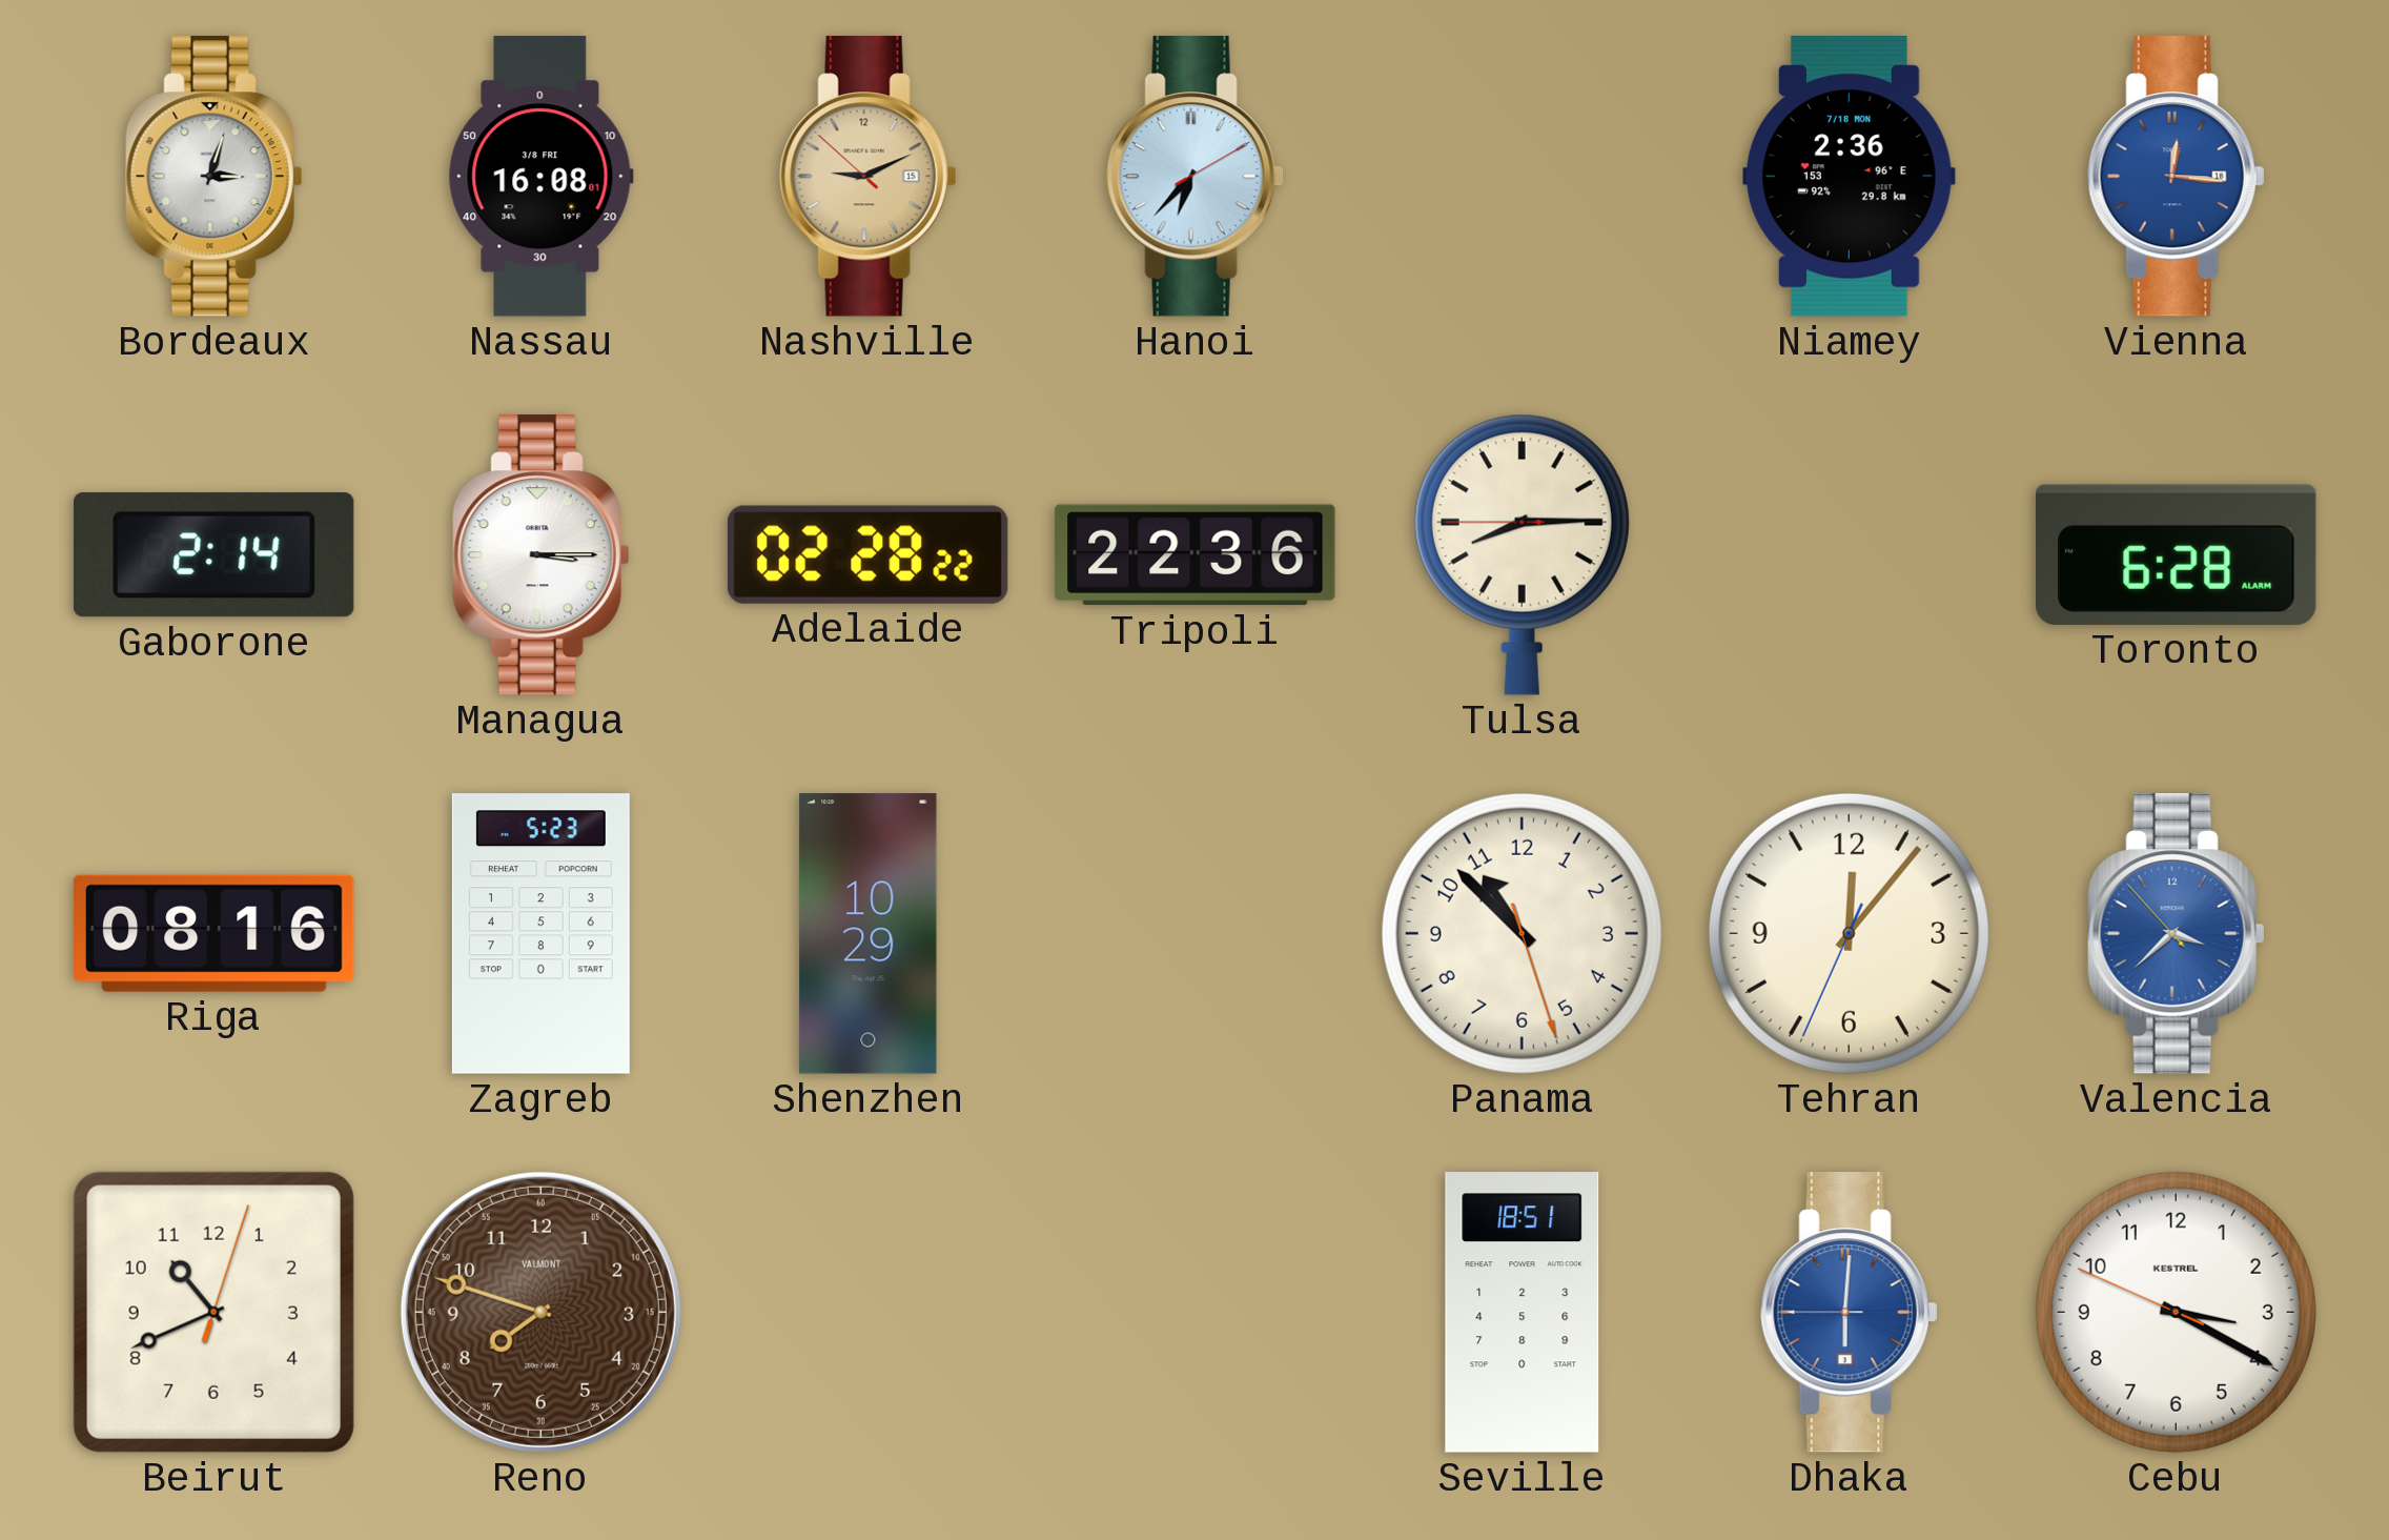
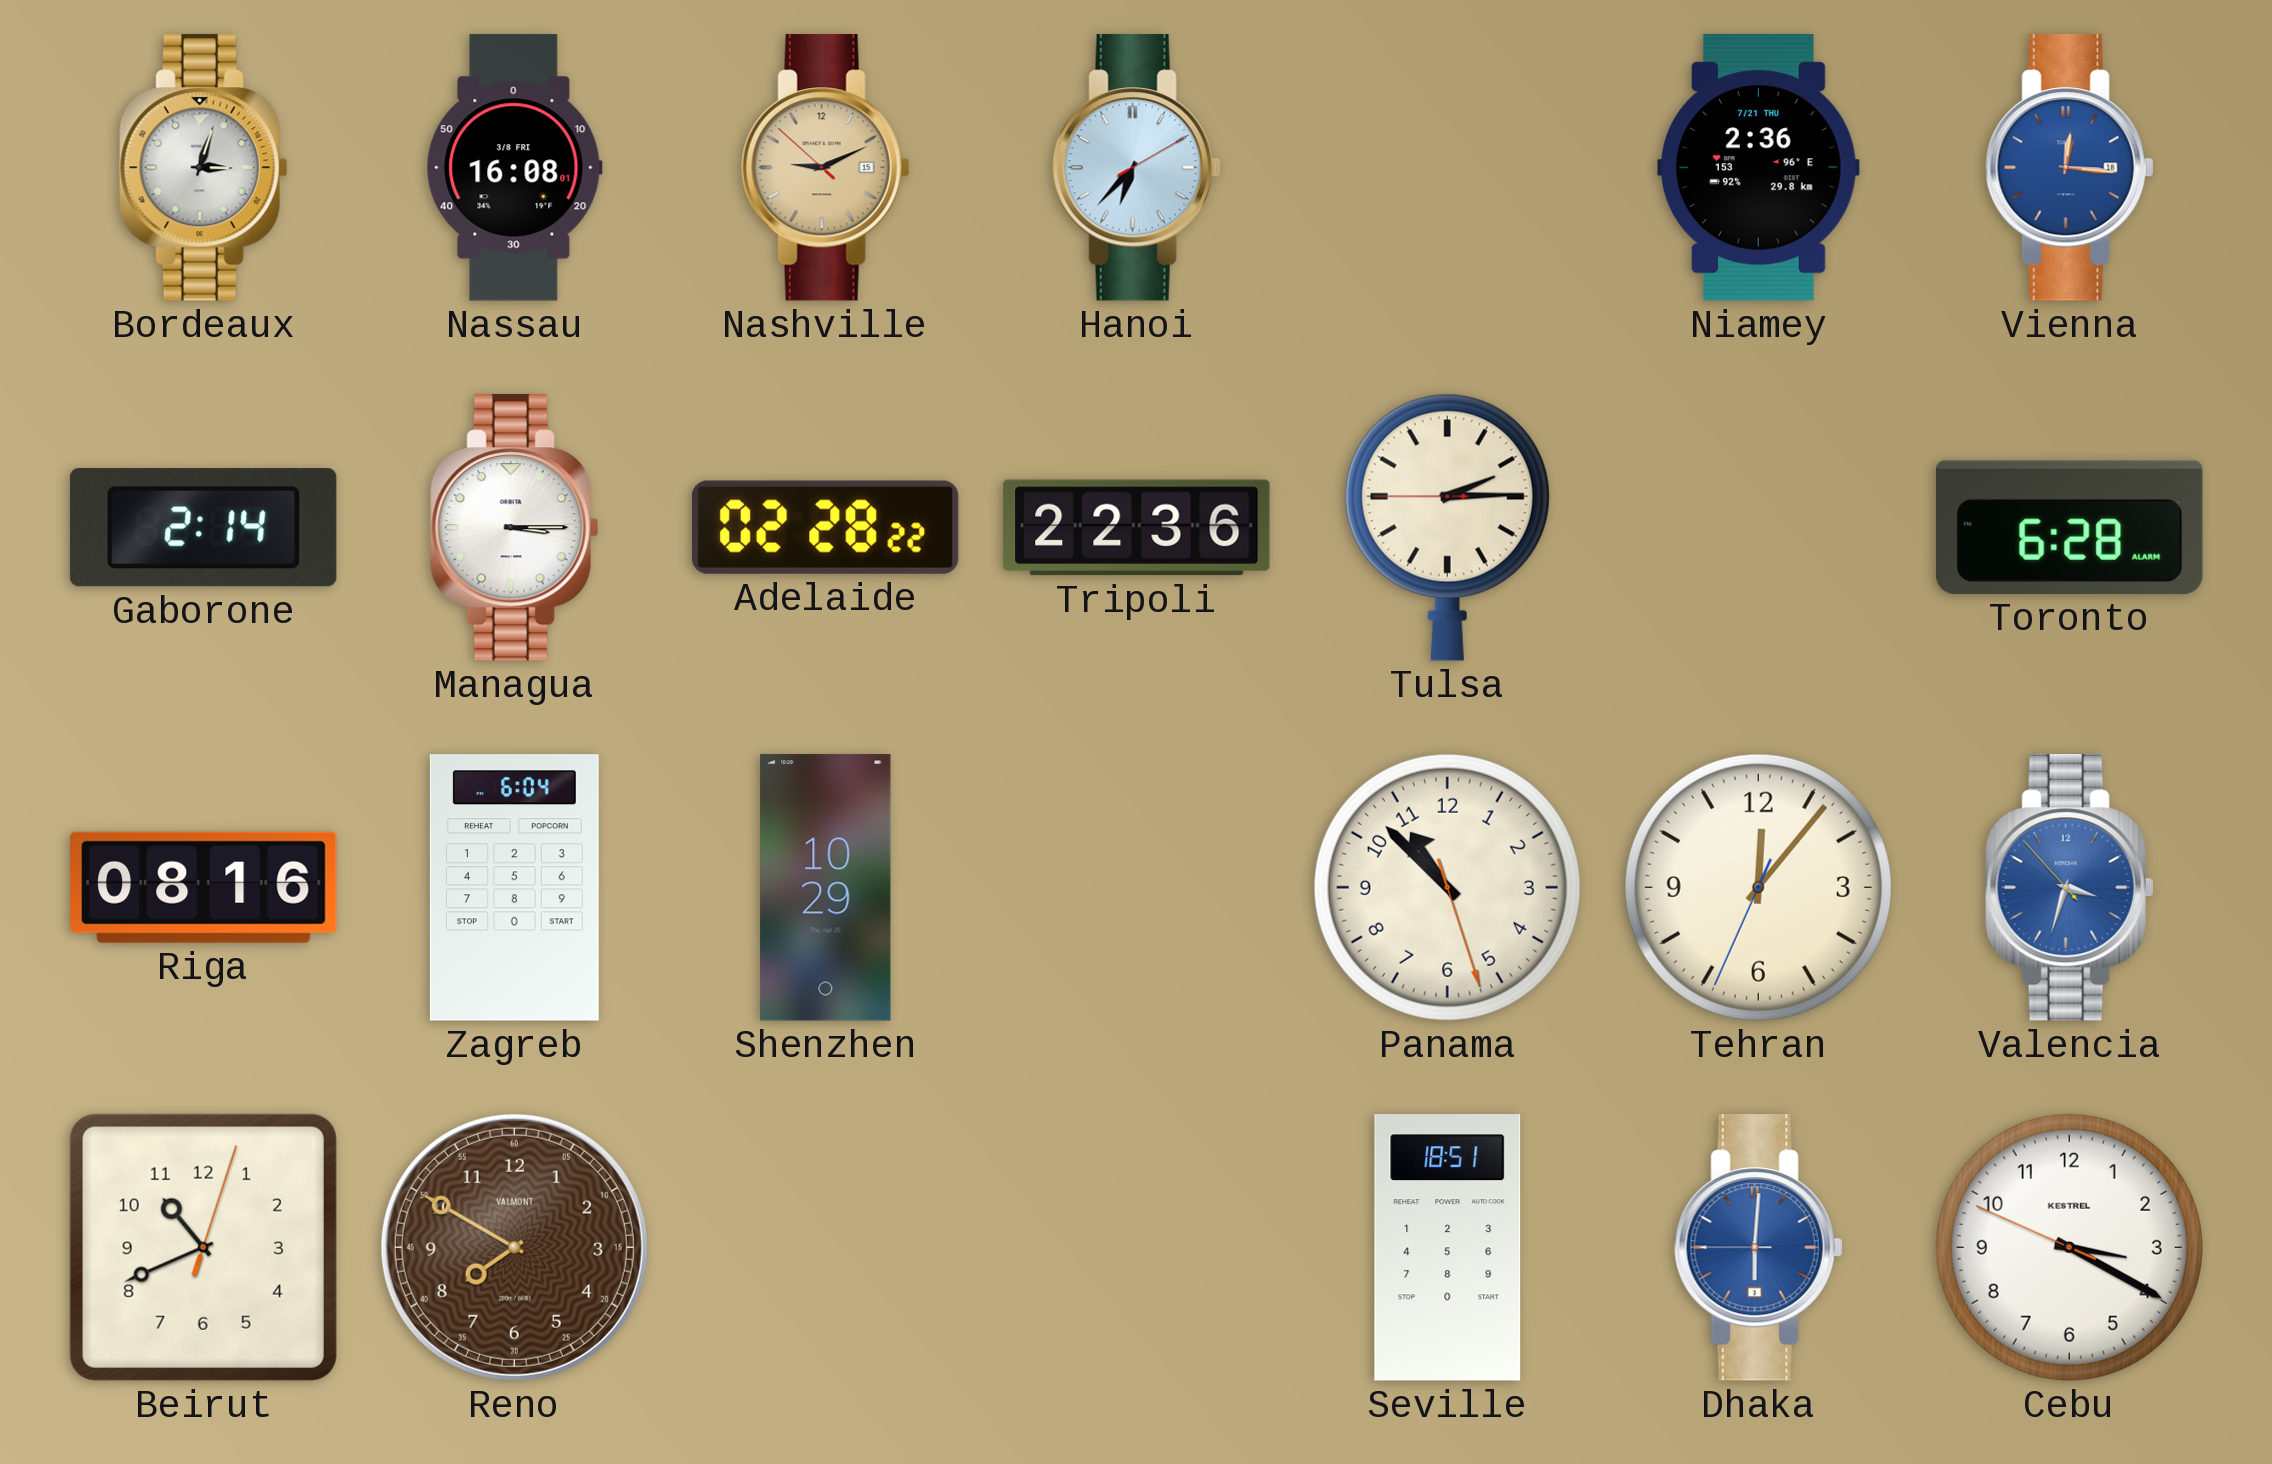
Niamey date: 7/18 MON -> 7/21 THU
Tulsa: 8:14 -> 2:14
Zagreb: 5:23 -> 6:04
Valencia: 3:37 -> 3:32
Reno: 7:48 -> 7:50
